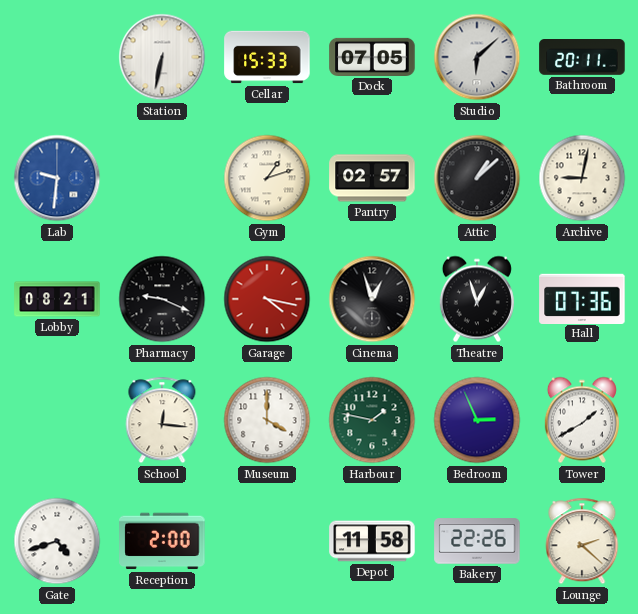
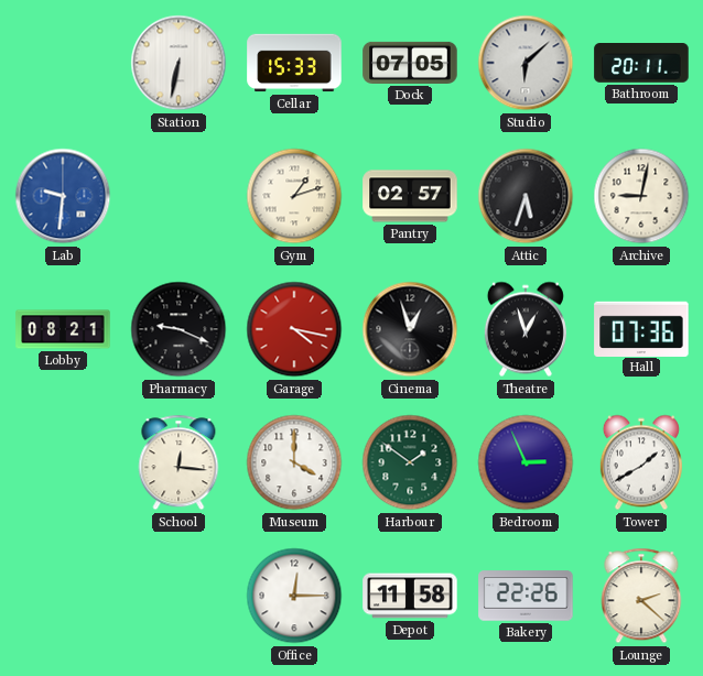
Attic: 1:08 -> 5:33
Harbour: 1:47 -> 1:51
Gate: 4:42 -> none
Reception: 2:00 -> none
Office: none -> 12:15
